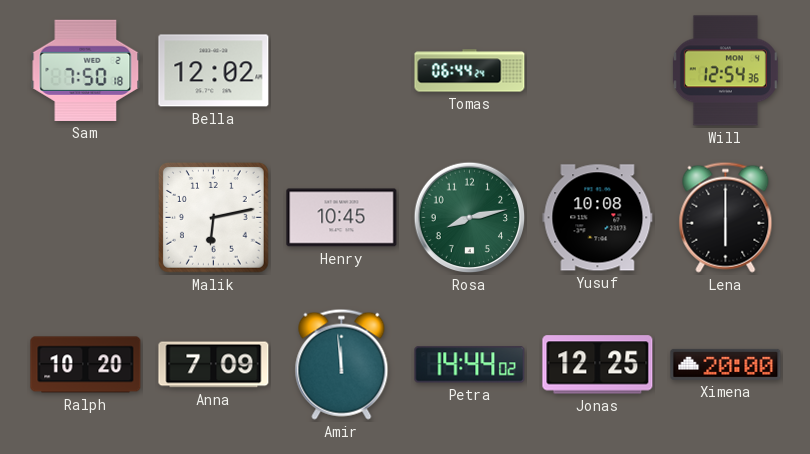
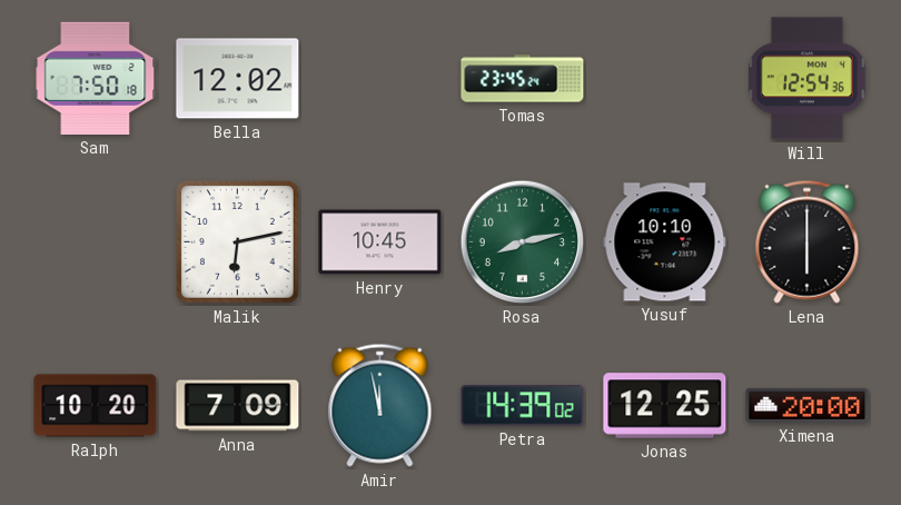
Tomas: 06:44 -> 23:45
Yusuf: 10:08 -> 10:10
Amir: 11:59 -> 11:58
Petra: 14:44 -> 14:39
